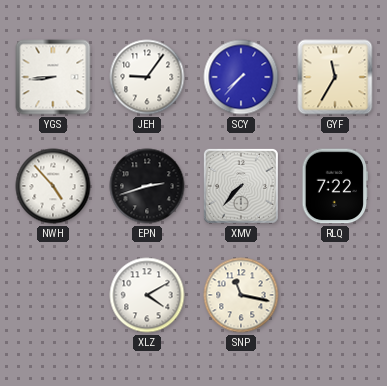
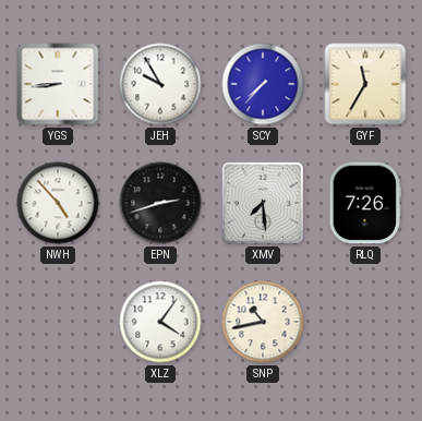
JEH: 9:06 -> 9:55
XMV: 7:37 -> 7:29
RLQ: 7:22 -> 7:26
XLZ: 4:10 -> 4:06
SNP: 11:17 -> 10:43
